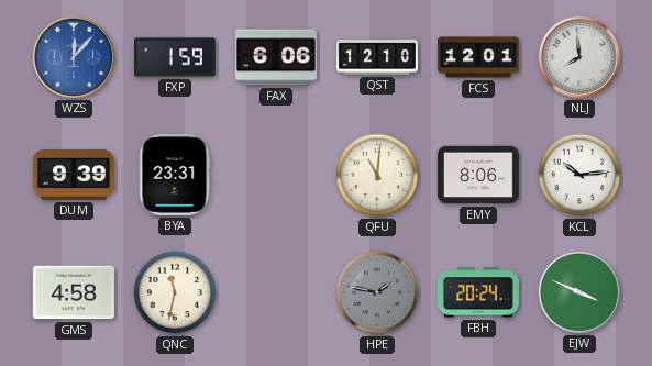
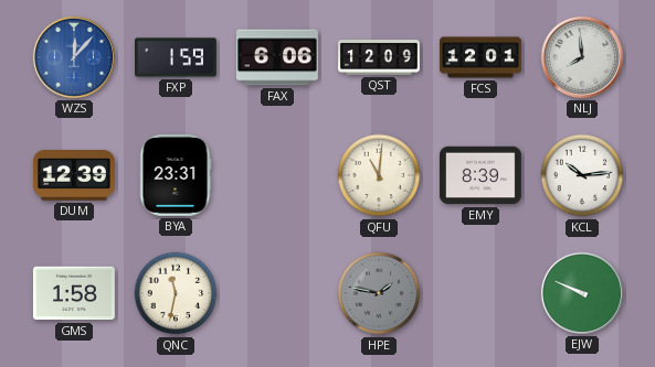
QST: 12:10 -> 12:09
DUM: 9:39 -> 12:39
EMY: 8:06 -> 8:39
GMS: 4:58 -> 1:58
FBH: 20:24 -> none
EJW: 3:49 -> 9:49
